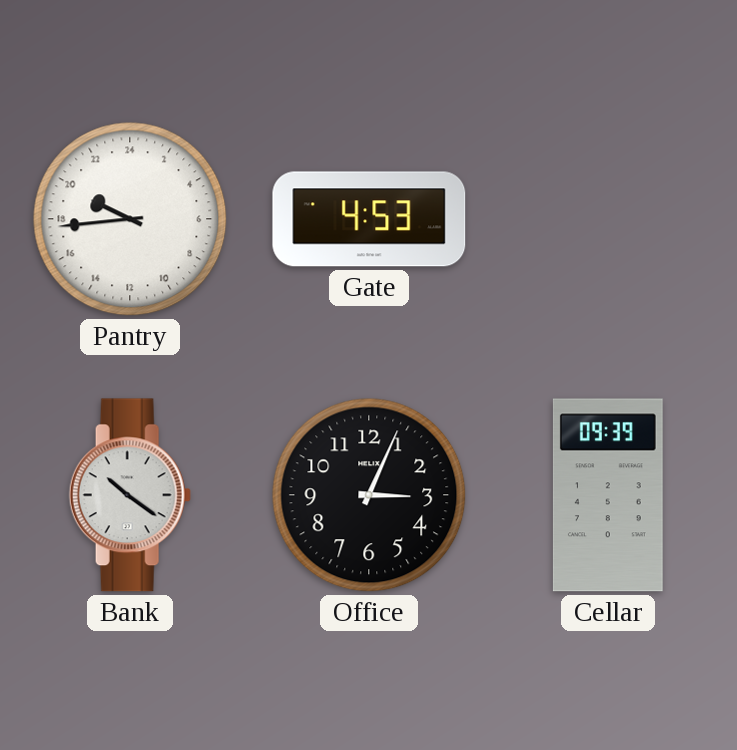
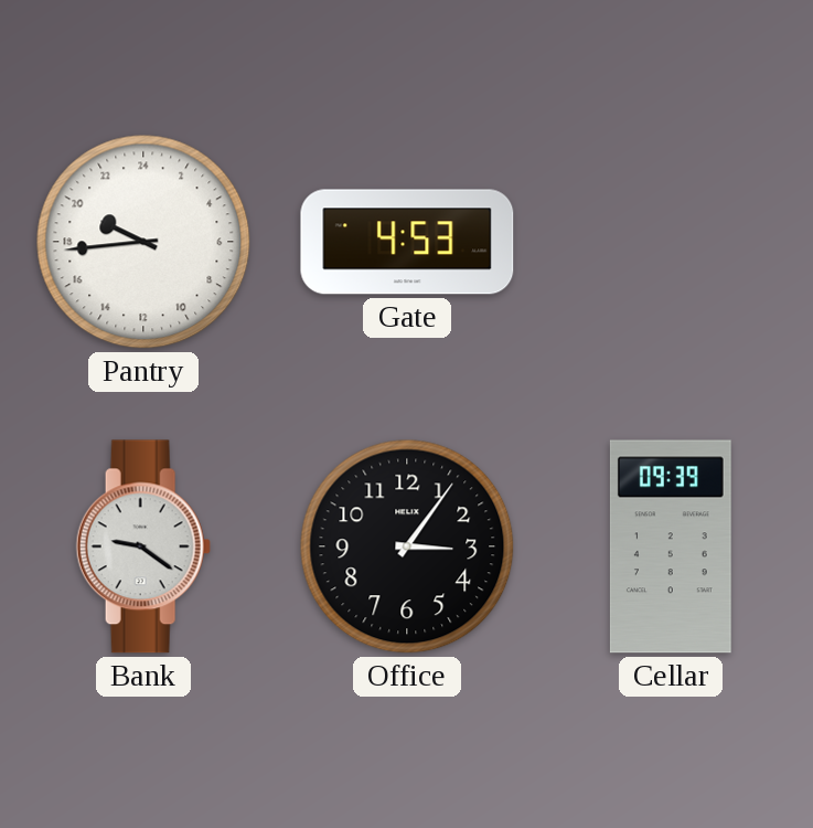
Bank: 10:21 -> 9:21
Office: 3:04 -> 3:06
